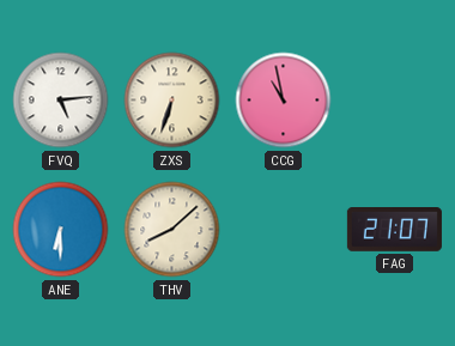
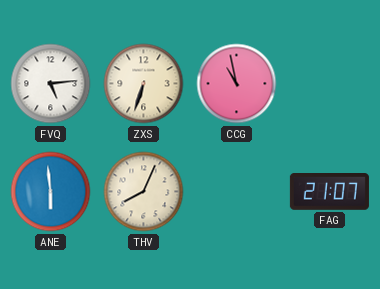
ANE: 6:30 -> 5:59
THV: 8:08 -> 8:04
